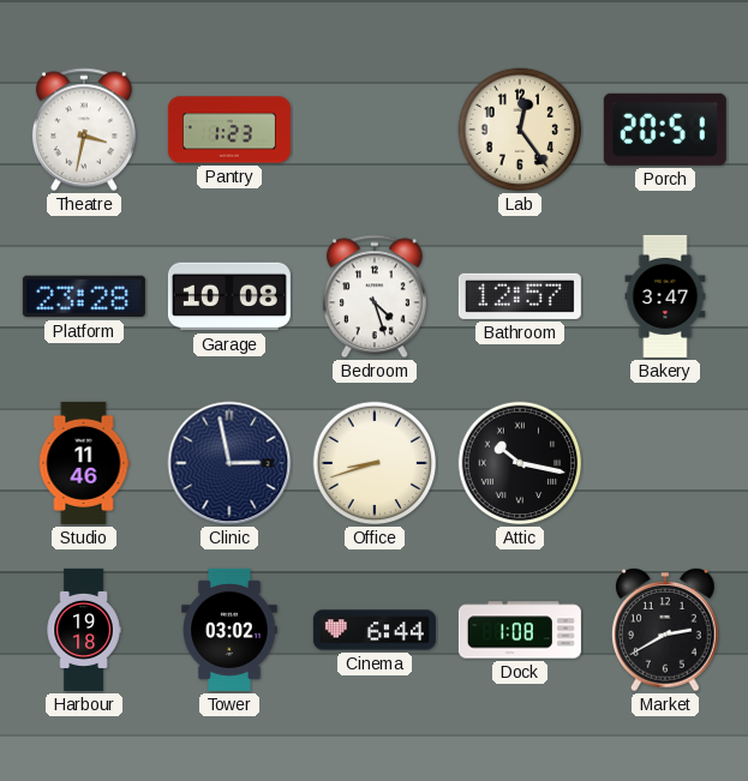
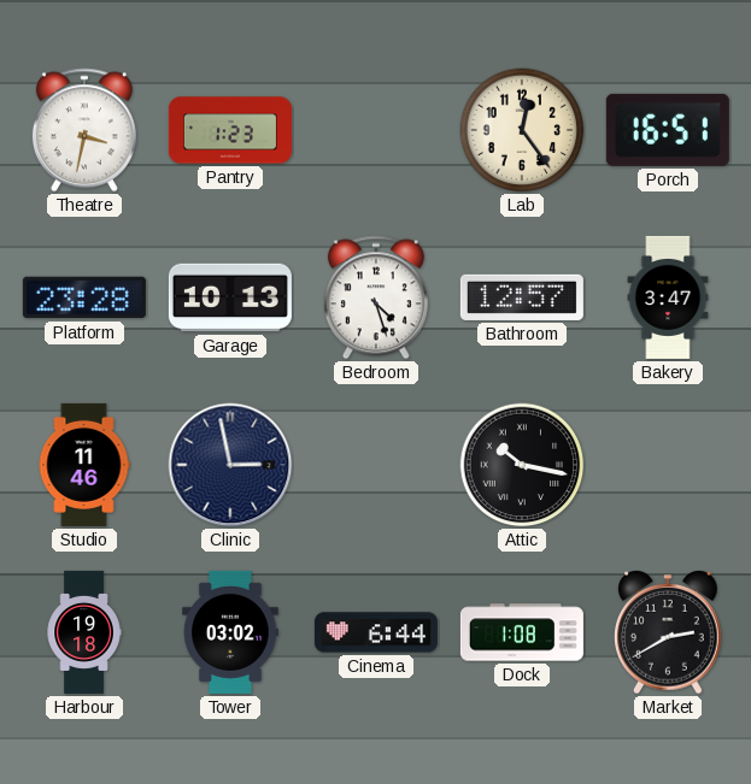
Porch: 20:51 -> 16:51
Garage: 10:08 -> 10:13
Office: 8:42 -> none
